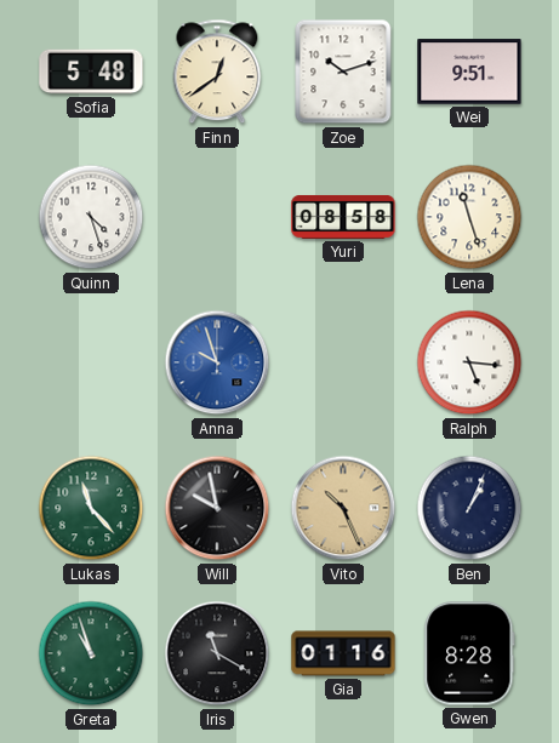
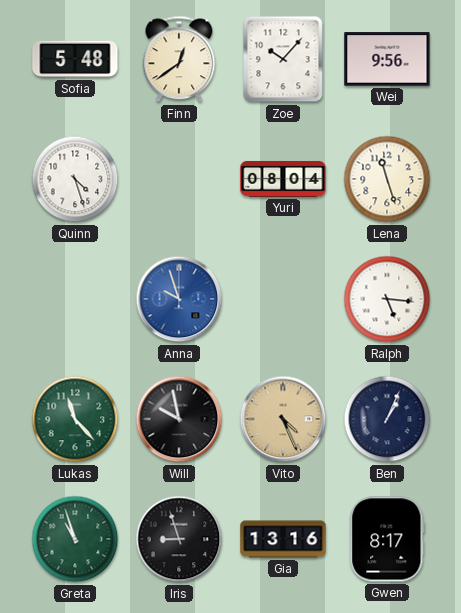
Zoe: 10:12 -> 10:07
Wei: 9:51 -> 9:56
Yuri: 08:58 -> 08:04
Vito: 10:26 -> 4:26
Iris: 11:20 -> 8:57
Gia: 01:16 -> 13:16
Gwen: 8:28 -> 8:17
